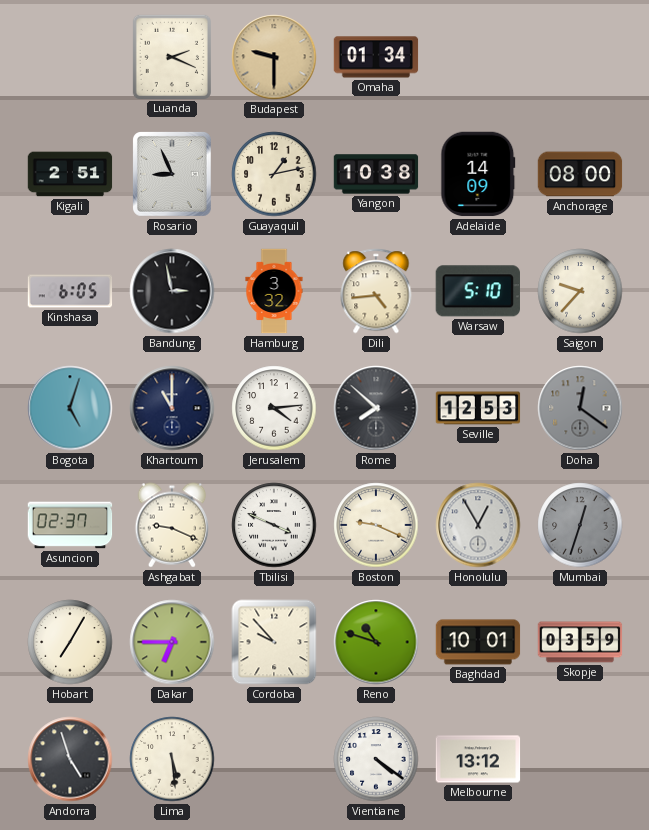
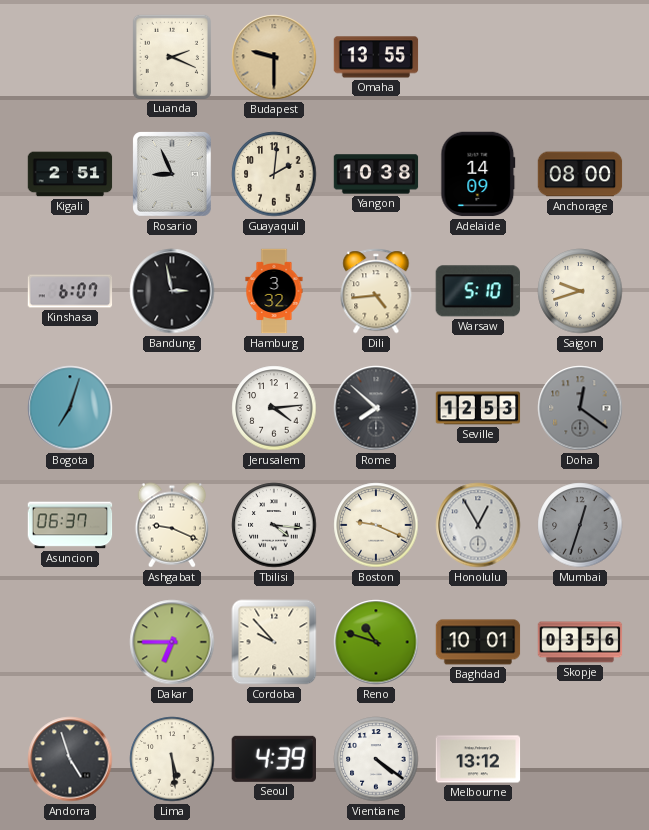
Omaha: 01:34 -> 13:55
Guayaquil: 1:13 -> 2:01
Kinshasa: 6:05 -> 6:07
Saigon: 9:37 -> 9:42
Bogota: 5:03 -> 7:03
Khartoum: 11:00 -> none
Asuncion: 02:37 -> 06:37
Tbilisi: 3:49 -> 4:16
Hobart: 7:05 -> none
Skopje: 03:59 -> 03:56
Seoul: none -> 4:39
